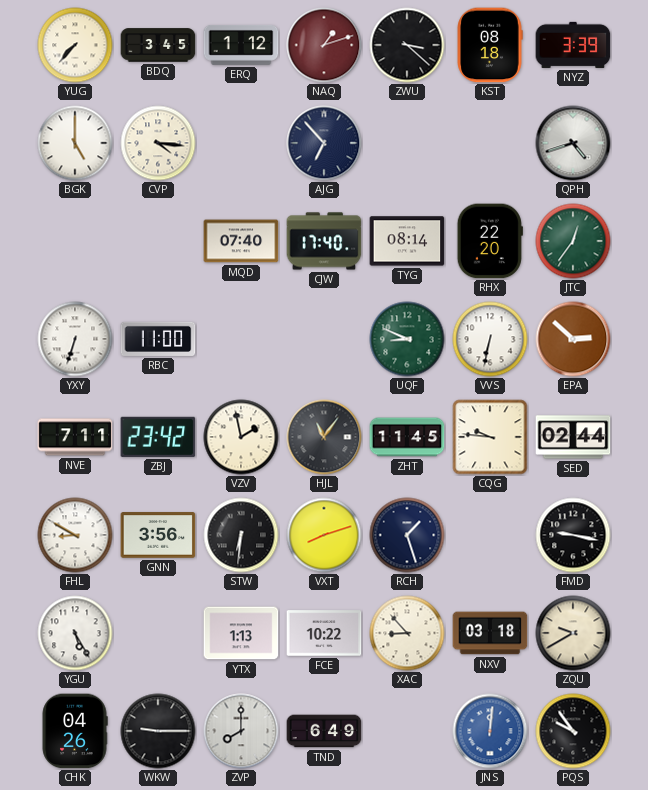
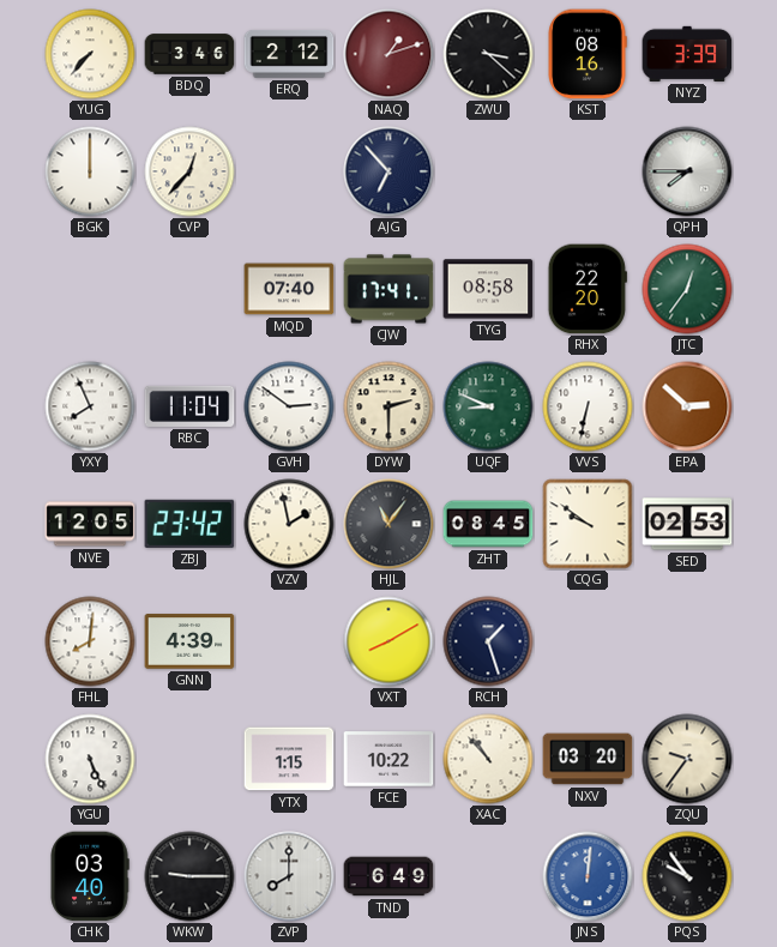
BDQ: 3:45 -> 3:46
ERQ: 1:12 -> 2:12
KST: 08:18 -> 08:16
BGK: 5:00 -> 12:00
CVP: 4:16 -> 12:37
QPH: 4:42 -> 7:45
CJW: 17:40 -> 17:41
TYG: 08:14 -> 08:58
YXY: 6:33 -> 7:56
RBC: 11:00 -> 11:04
GVH: none -> 2:51
DYW: none -> 2:30
NVE: 7:11 -> 12:05
ZHT: 11:45 -> 08:45
CQG: 9:46 -> 9:51
SED: 02:44 -> 02:53
FHL: 8:50 -> 8:01
GNN: 3:56 -> 4:39
STW: 6:31 -> none
VXT: 8:12 -> 8:10
FMD: 9:17 -> none
YGU: 5:25 -> 5:26
YTX: 1:13 -> 1:15
XAC: 8:53 -> 10:53
NXV: 03:18 -> 03:20
ZQU: 9:40 -> 9:36
CHK: 04:26 -> 03:40
